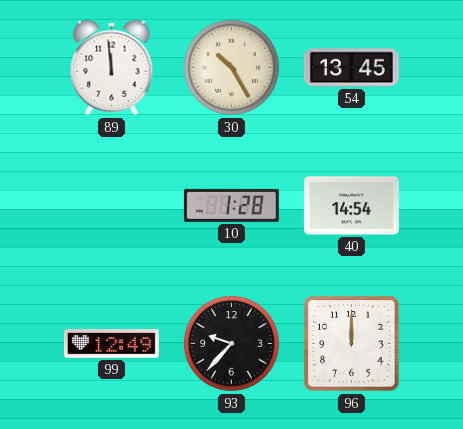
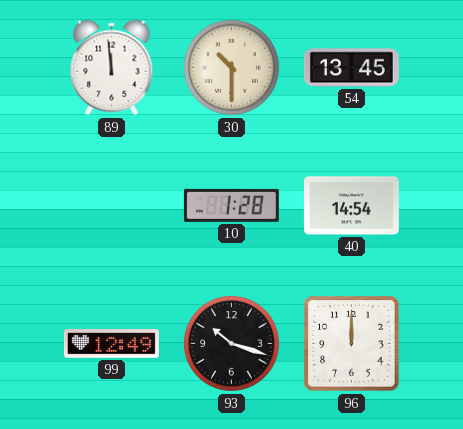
30: 10:25 -> 10:30
93: 9:37 -> 10:18
